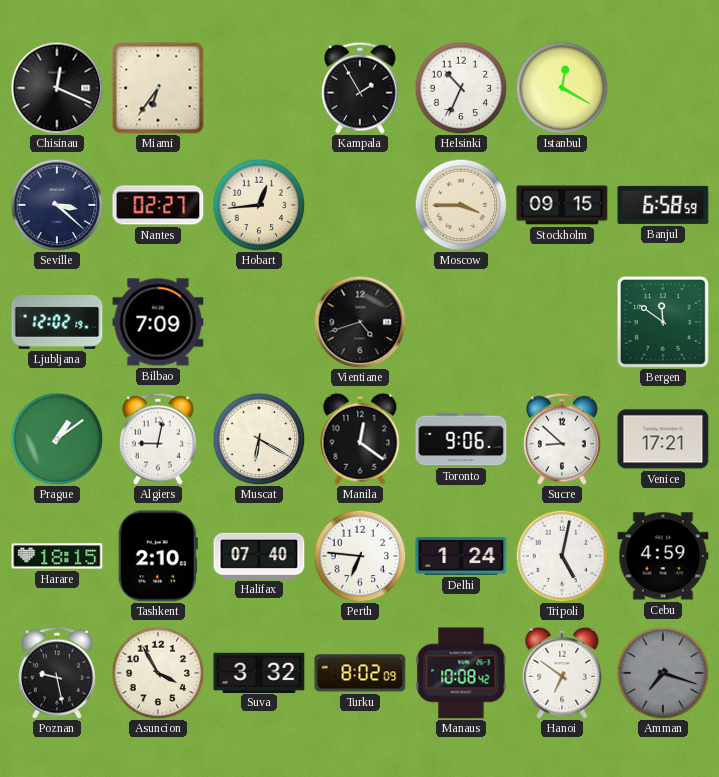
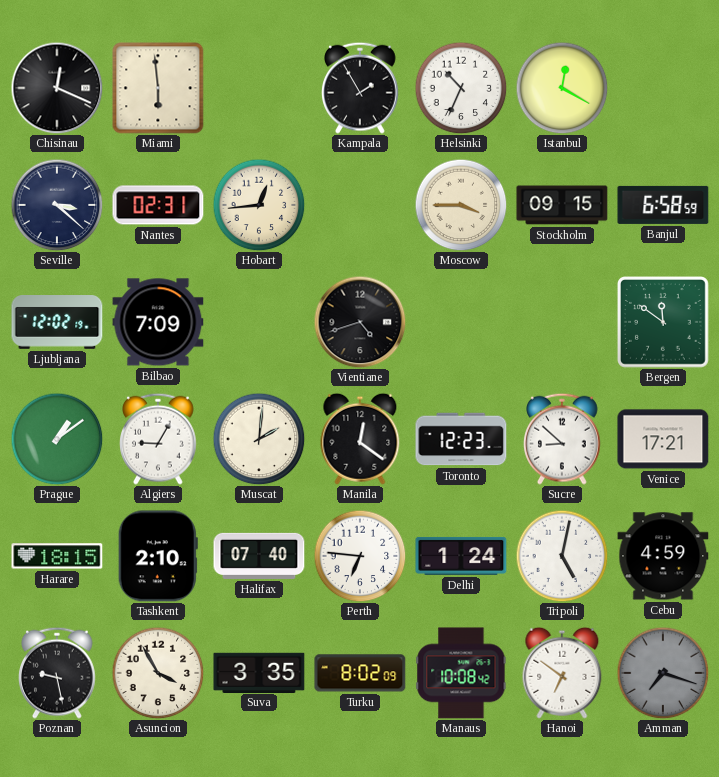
Miami: 6:36 -> 5:59
Nantes: 02:27 -> 02:31
Algiers: 9:02 -> 9:05
Muscat: 6:20 -> 2:01
Toronto: 9:06 -> 12:23
Suva: 3:32 -> 3:35
